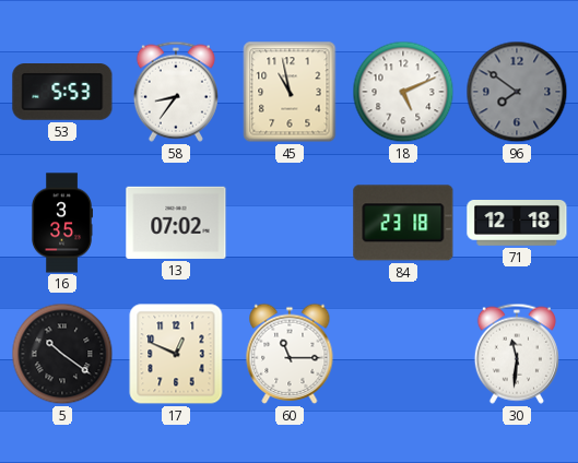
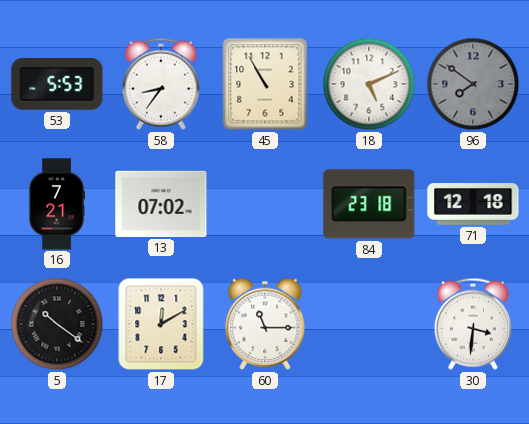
45: 10:58 -> 10:55
16: 3:35 -> 7:21
17: 12:49 -> 12:10
30: 11:31 -> 3:31
